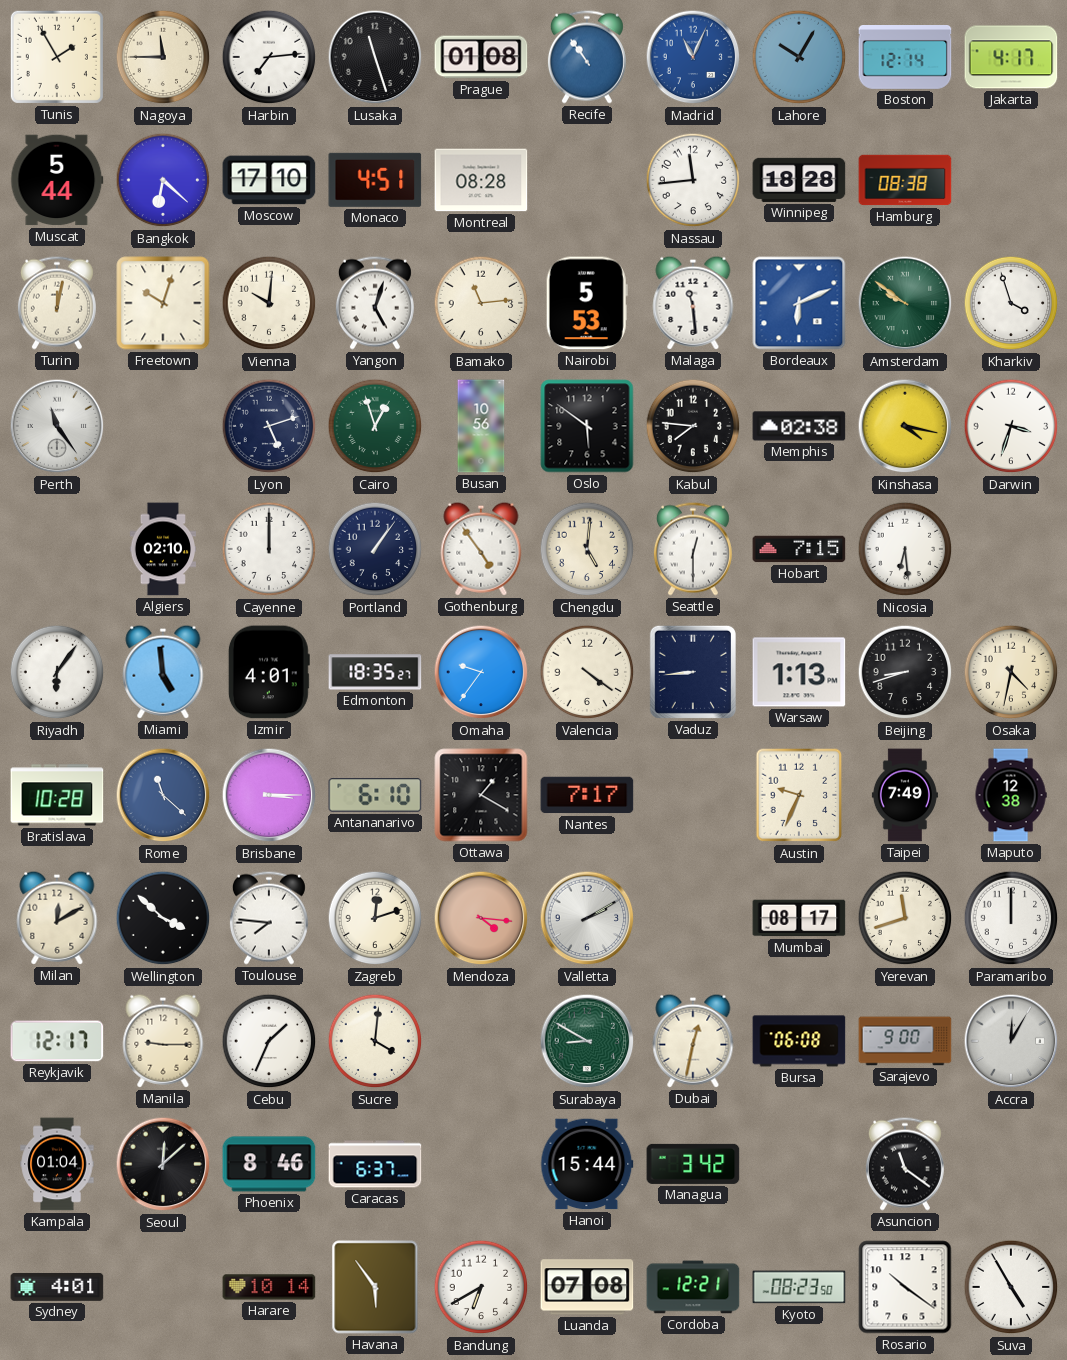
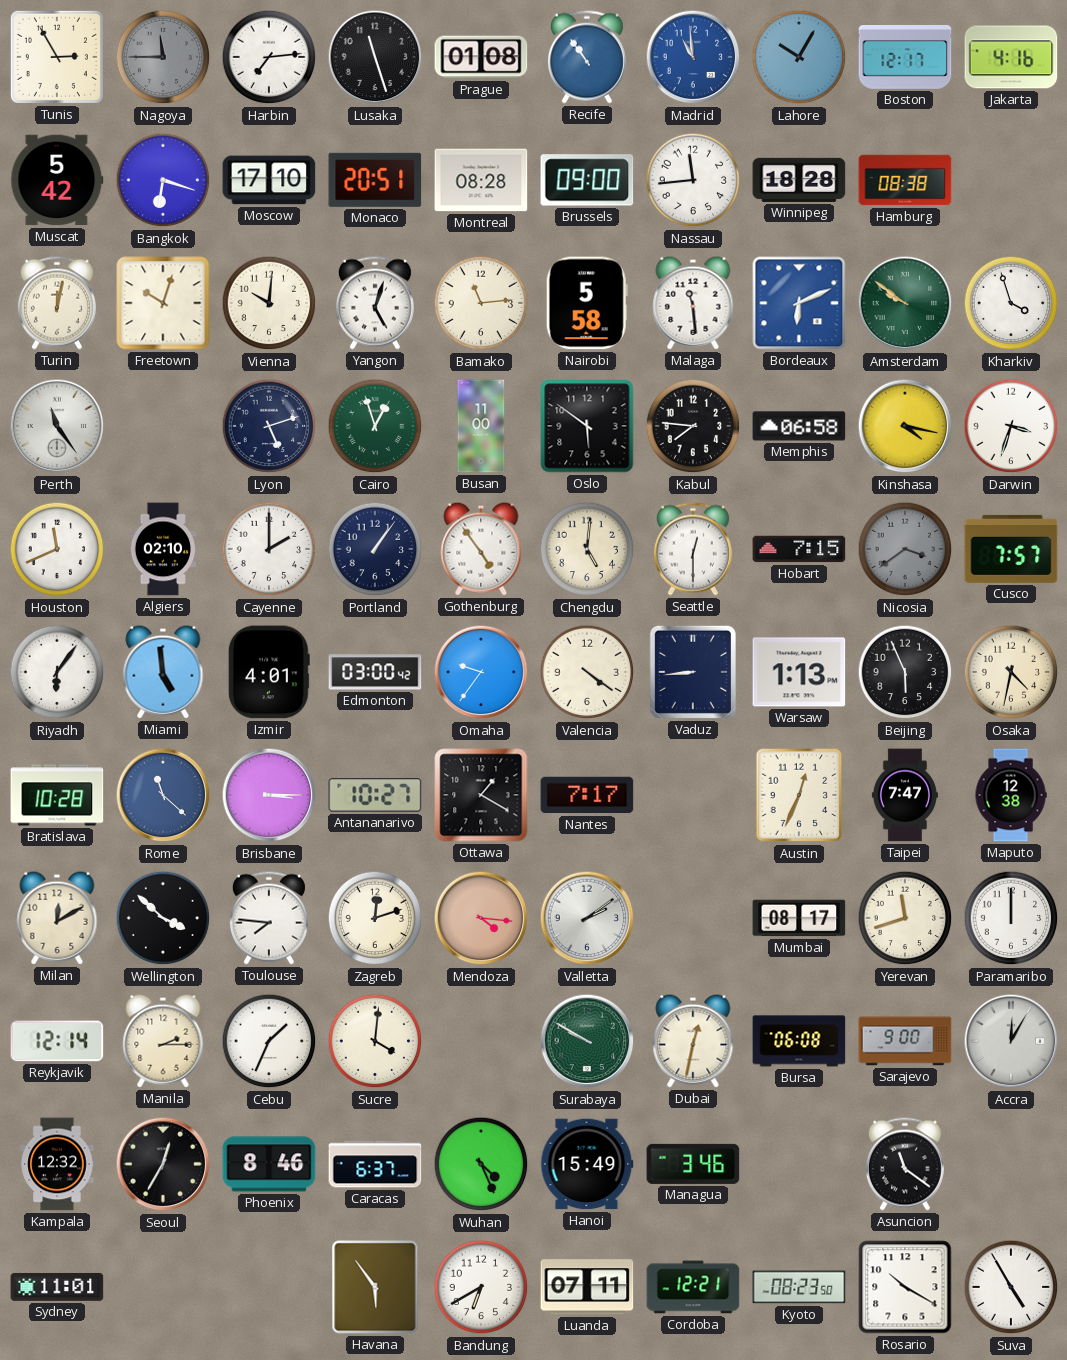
Tunis: 1:55 -> 2:55
Nagoya dial: cream -> grey
Madrid: 11:04 -> 10:59
Boston: 12:14 -> 12:17
Jakarta: 4:17 -> 4:16
Muscat: 5:44 -> 5:42
Bangkok: 6:22 -> 6:18
Monaco: 4:51 -> 20:51
Brussels: none -> 09:00
Nairobi: 5:53 -> 5:58
Busan: 10:56 -> 11:00
Memphis: 02:38 -> 06:58
Houston: none -> 11:41
Cayenne: 12:00 -> 2:00
Nicosia: 6:29 -> 3:39
Nicosia dial: white -> grey
Cusco: none -> 7:57
Edmonton: 18:35 -> 03:00
Beijing: 8:42 -> 5:56
Antananarivo: 6:10 -> 10:27
Austin: 9:34 -> 12:34
Taipei: 7:49 -> 7:47
Valletta: 2:10 -> 2:09
Reykjavik: 12:17 -> 12:14
Manila: 9:15 -> 2:15
Surabaya: 8:50 -> 9:50
Kampala: 01:04 -> 12:32
Seoul: 12:08 -> 12:35
Wuhan: none -> 4:26
Hanoi: 15:44 -> 15:49
Managua: 3:42 -> 3:46
Sydney: 4:01 -> 11:01
Harare: 10:14 -> none
Luanda: 07:08 -> 07:11
Rosario: 10:21 -> 10:20
